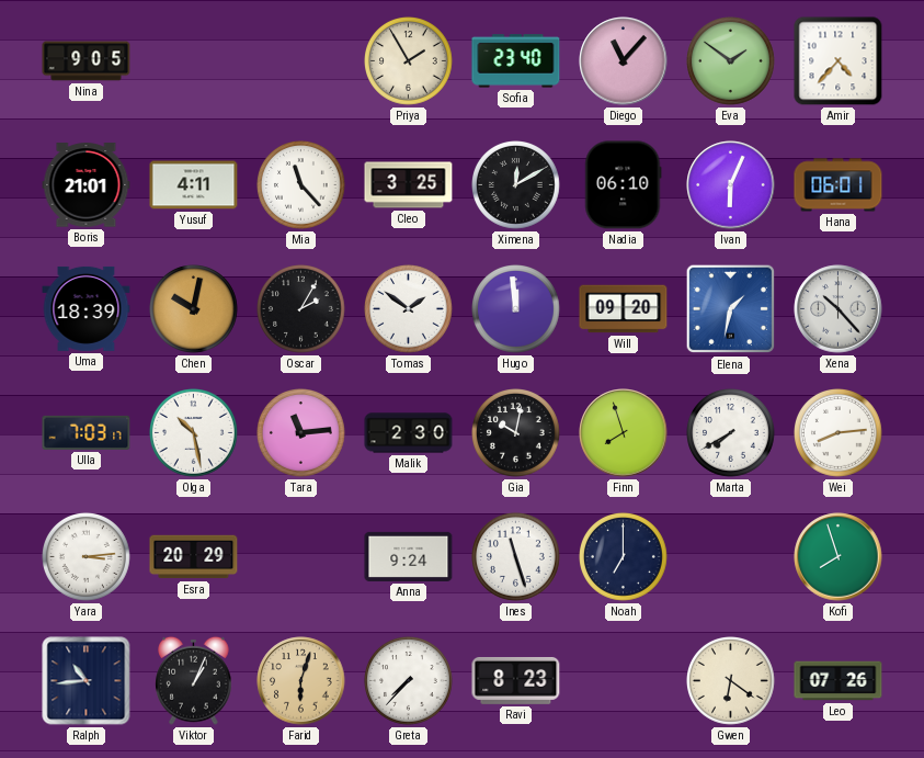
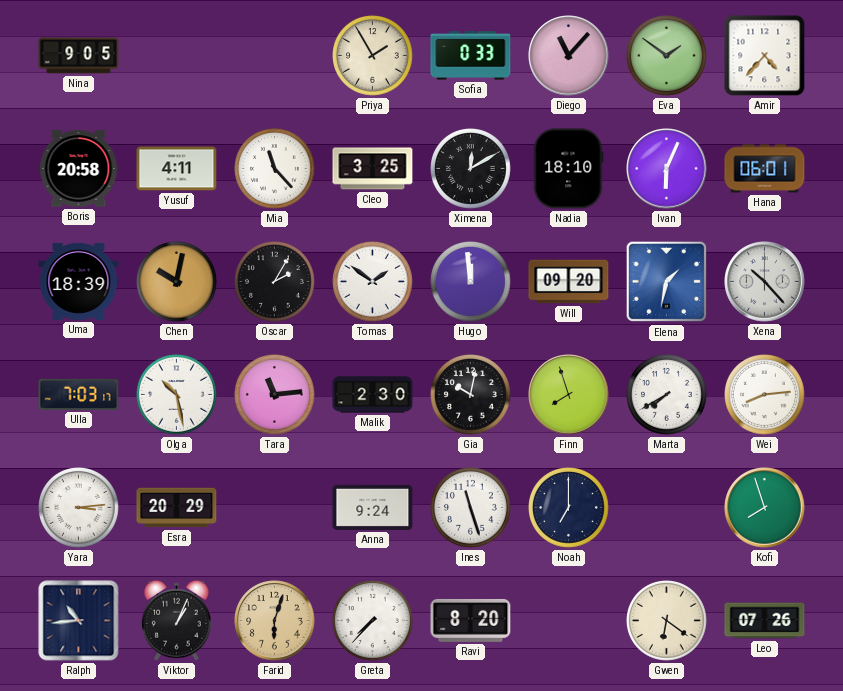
Sofia: 23:40 -> 0:33
Boris: 21:01 -> 20:58
Nadia: 06:10 -> 18:10
Ravi: 8:23 -> 8:20
